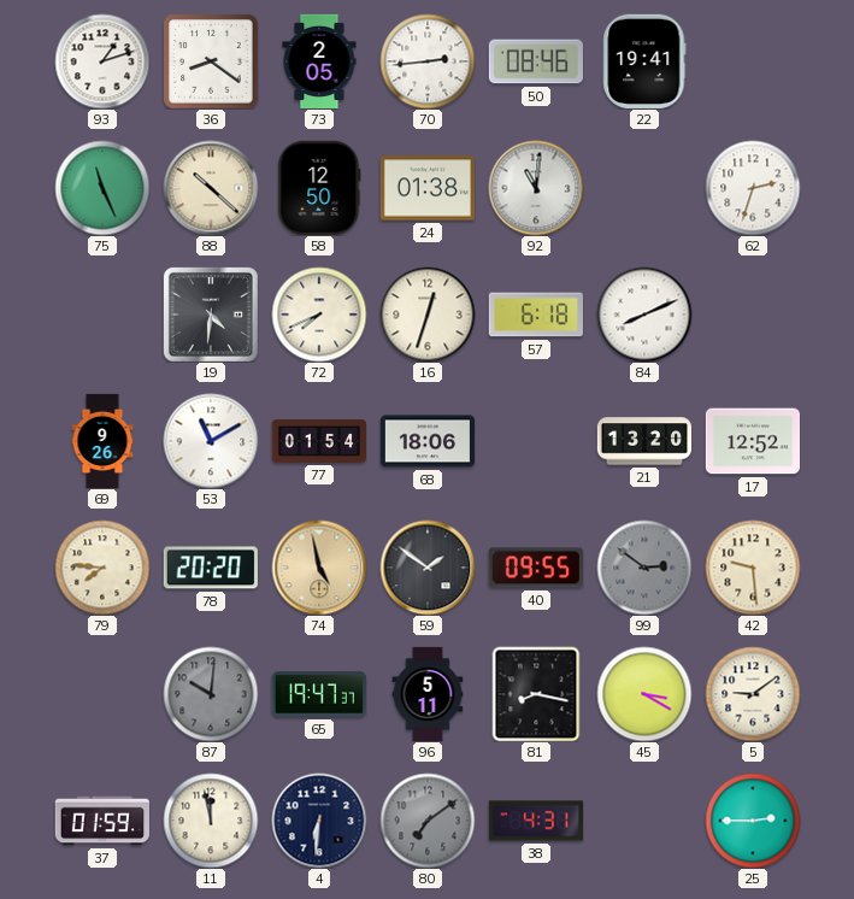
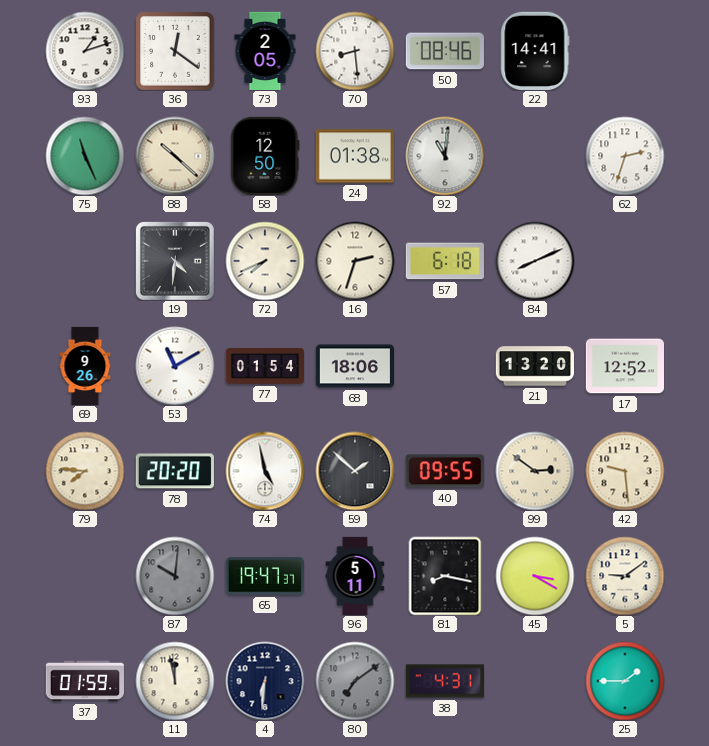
36: 8:21 -> 12:21
70: 2:44 -> 8:29
22: 19:41 -> 14:41
16: 12:33 -> 2:33
74 dial: champagne -> white
59: 1:51 -> 1:52
99 dial: grey -> cream
25: 2:45 -> 1:45
